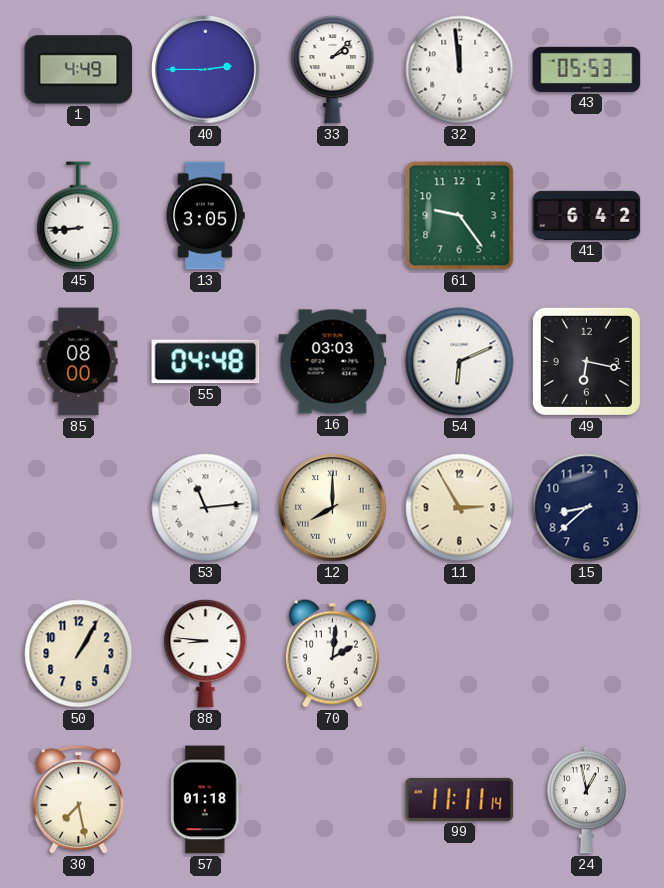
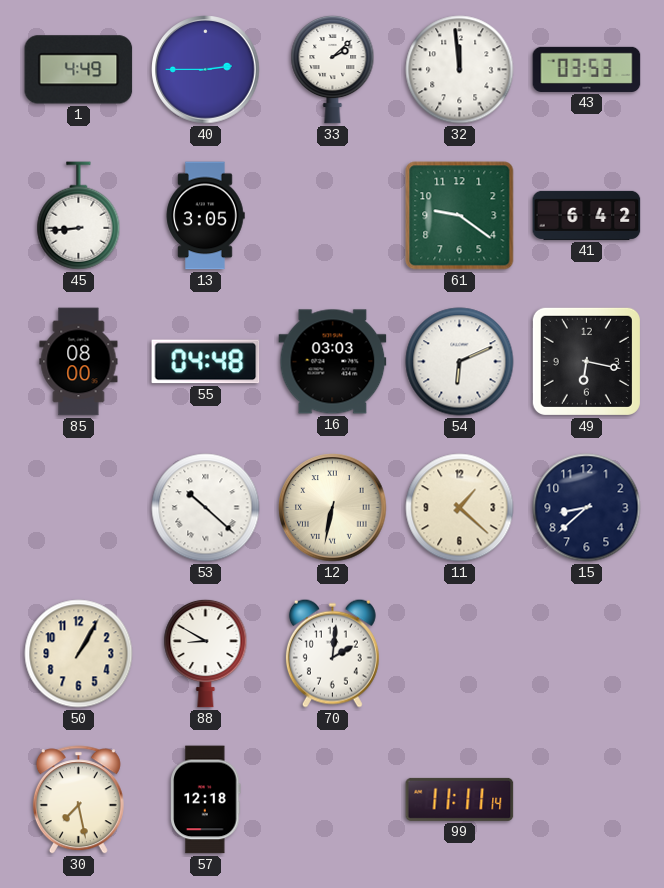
43: 05:53 -> 03:53
61: 9:24 -> 9:21
53: 11:14 -> 10:22
12: 8:00 -> 6:32
11: 2:55 -> 1:22
88: 8:46 -> 8:50
57: 01:18 -> 12:18
24: 12:58 -> none
